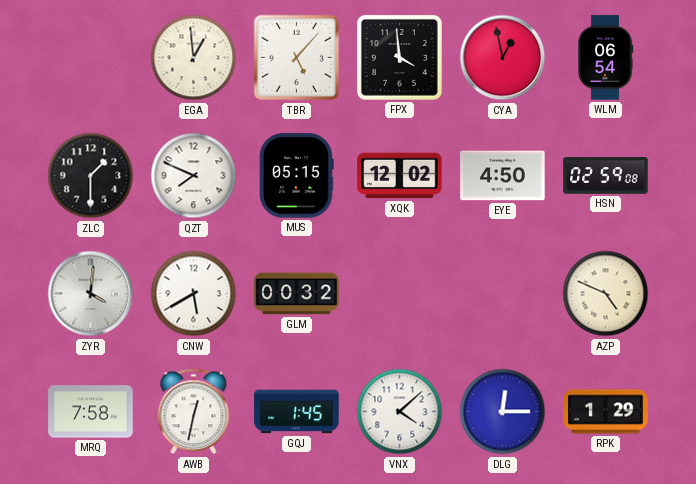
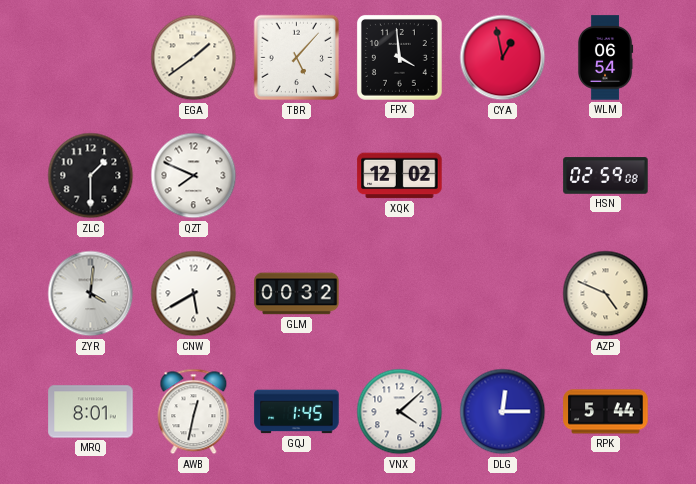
EGA: 12:59 -> 1:39
MUS: 05:15 -> none
EYE: 4:50 -> none
MRQ: 7:58 -> 8:01
RPK: 1:29 -> 5:44
